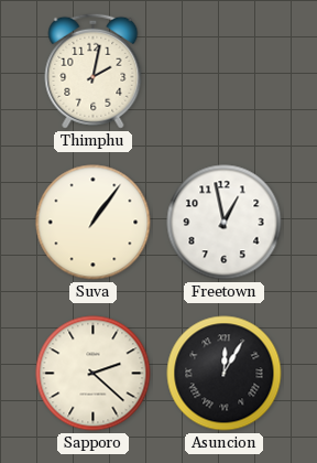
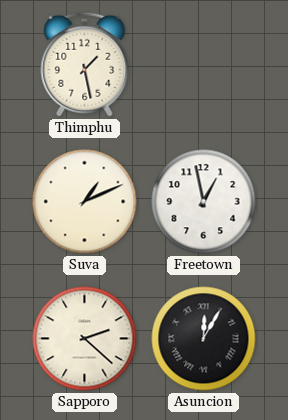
Thimphu: 2:02 -> 1:28
Suva: 1:06 -> 1:11
